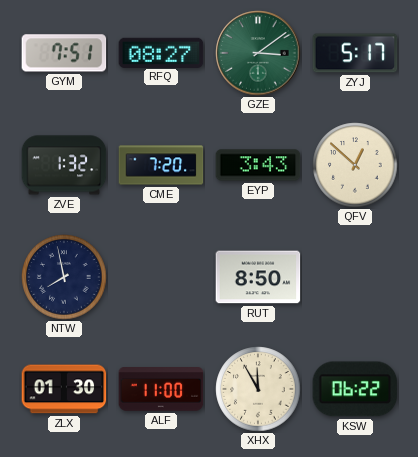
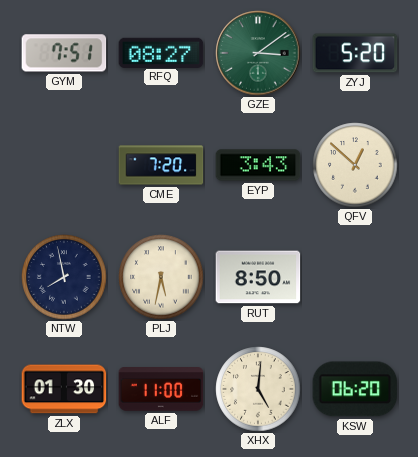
ZYJ: 5:17 -> 5:20
ZVE: 1:32 -> none
PLJ: none -> 5:32
XHX: 11:55 -> 5:01
KSW: 06:22 -> 06:20
